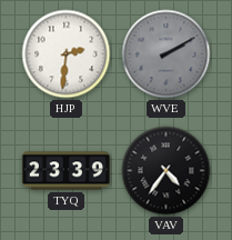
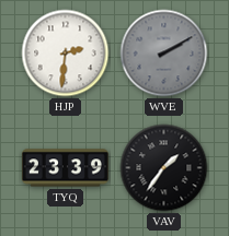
VAV: 4:36 -> 1:36
